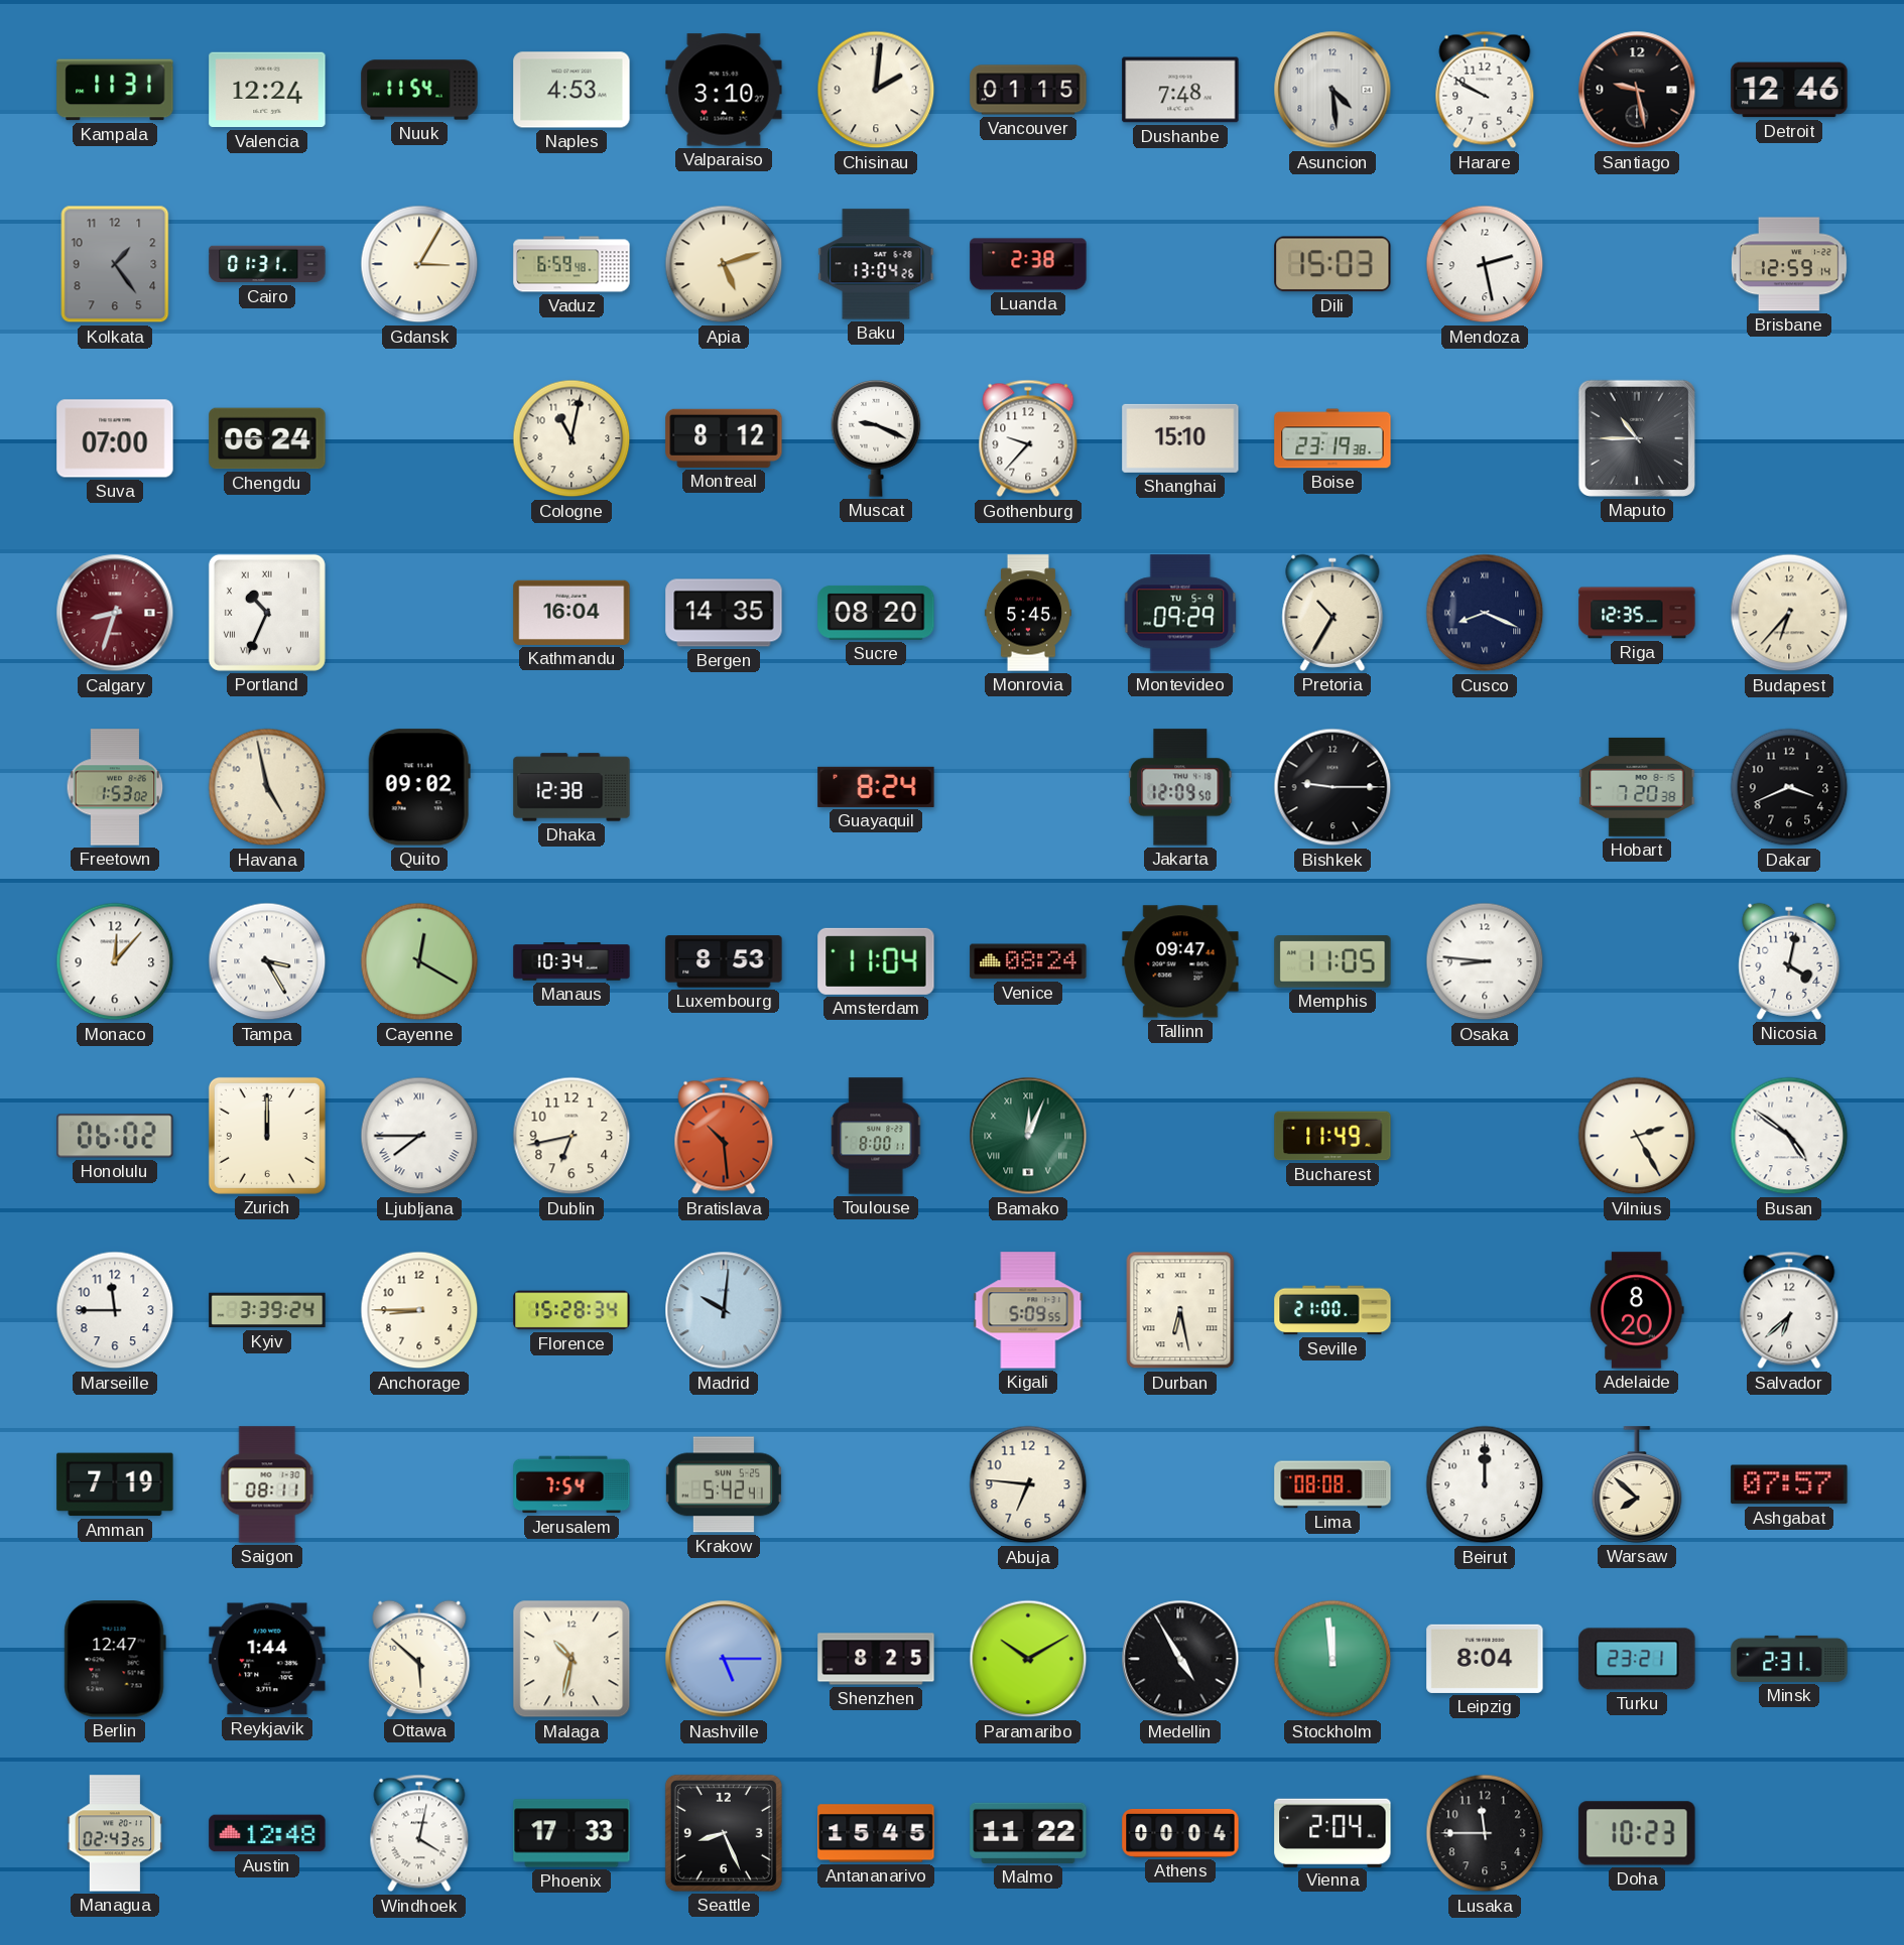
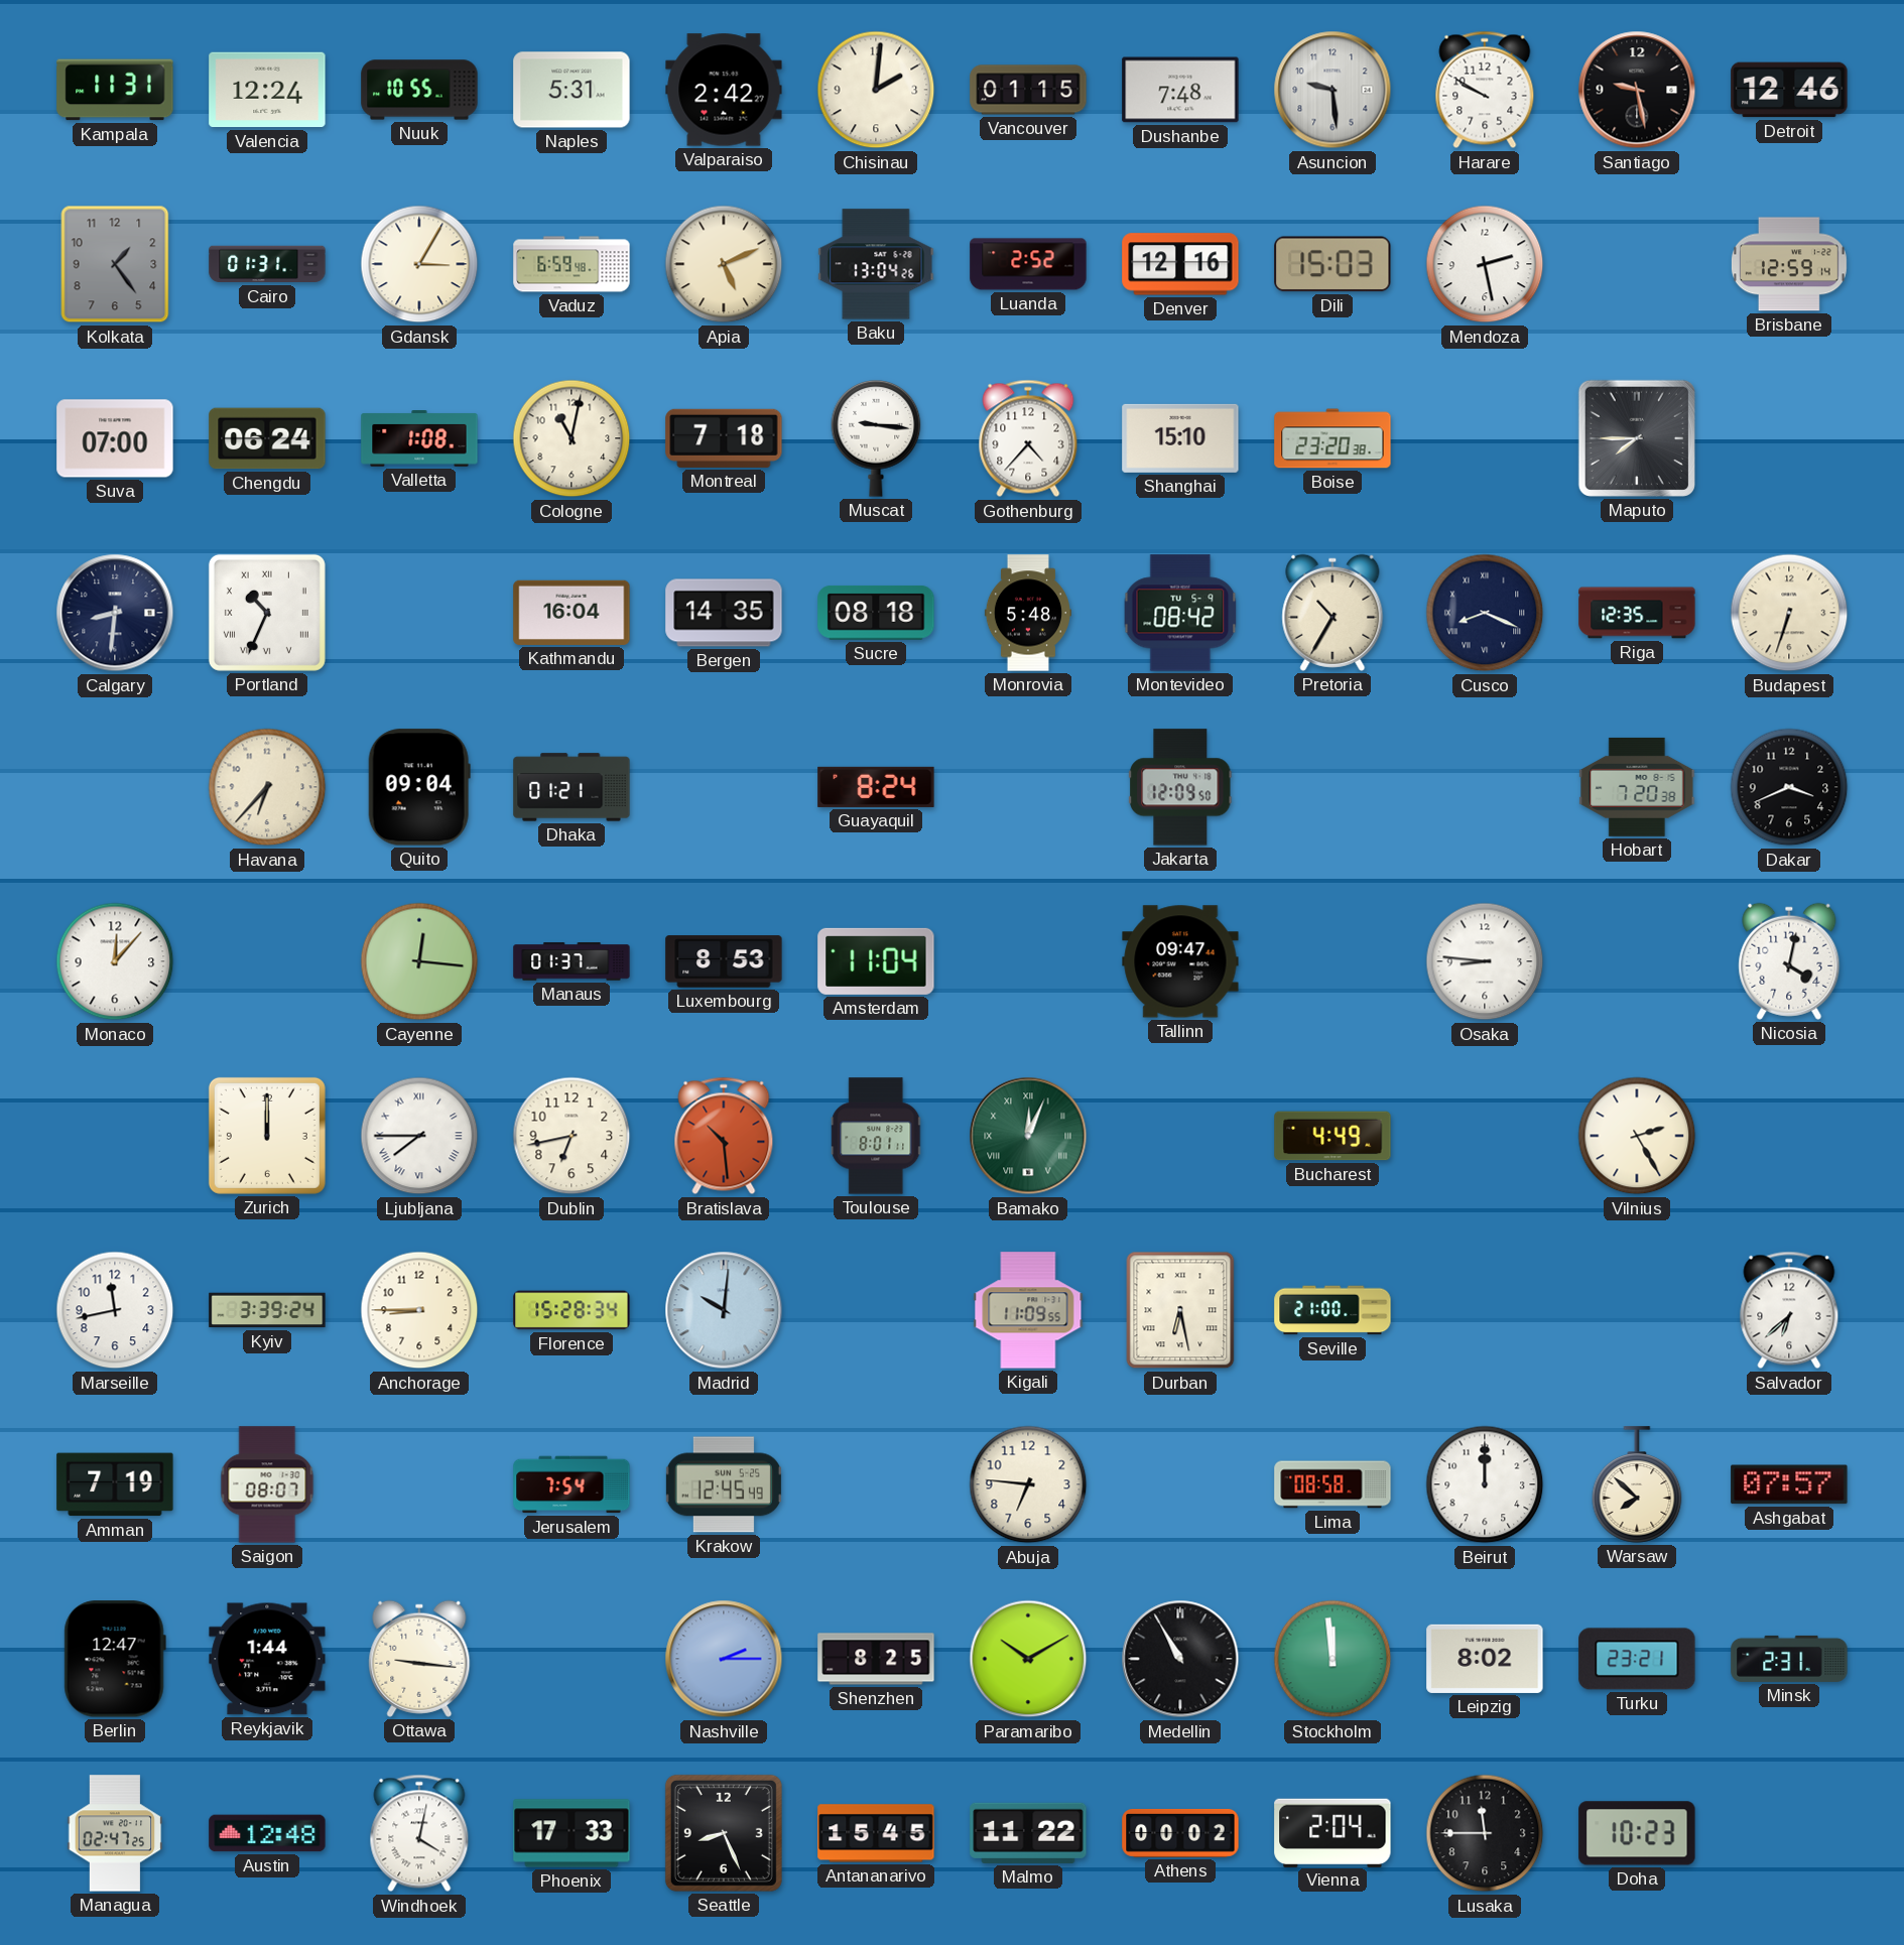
Nuuk: 11:54 -> 10:55
Naples: 4:53 -> 5:31
Valparaiso: 3:10 -> 2:42
Asuncion: 4:29 -> 9:29
Apia: 5:12 -> 5:11
Luanda: 2:38 -> 2:52
Denver: none -> 12:16
Valletta: none -> 1:08
Montreal: 8:12 -> 7:18
Muscat: 9:19 -> 9:16
Gothenburg: 9:37 -> 4:37
Boise: 23:19 -> 23:20
Maputo: 10:45 -> 7:45
Calgary: 8:33 -> 8:31
Calgary dial: burgundy -> navy
Sucre: 08:20 -> 08:18
Monrovia: 5:45 -> 5:48
Montevideo: 09:29 -> 08:42
Budapest: 6:37 -> 6:33
Freetown: 1:53 -> none
Havana: 4:58 -> 6:37
Quito: 09:02 -> 09:04
Dhaka: 12:38 -> 01:21
Bishkek: 9:15 -> none
Tampa: 3:25 -> none
Cayenne: 12:20 -> 12:16
Manaus: 10:34 -> 01:37
Venice: 08:24 -> none
Memphis: 11:05 -> none
Honolulu: 06:02 -> none
Toulouse: 8:00 -> 8:01
Bucharest: 11:49 -> 4:49
Busan: 4:51 -> none
Marseille: 11:45 -> 11:43
Kigali: 5:09 -> 11:09
Adelaide: 8:20 -> none
Saigon: 08:11 -> 08:07
Krakow: 5:42 -> 12:45
Lima: 08:08 -> 08:58
Ottawa: 5:52 -> 9:16
Malaga: 10:32 -> none
Nashville: 5:15 -> 2:15
Medellin: 4:55 -> 10:55
Leipzig: 8:04 -> 8:02
Managua: 02:43 -> 02:47
Athens: 00:04 -> 00:02
